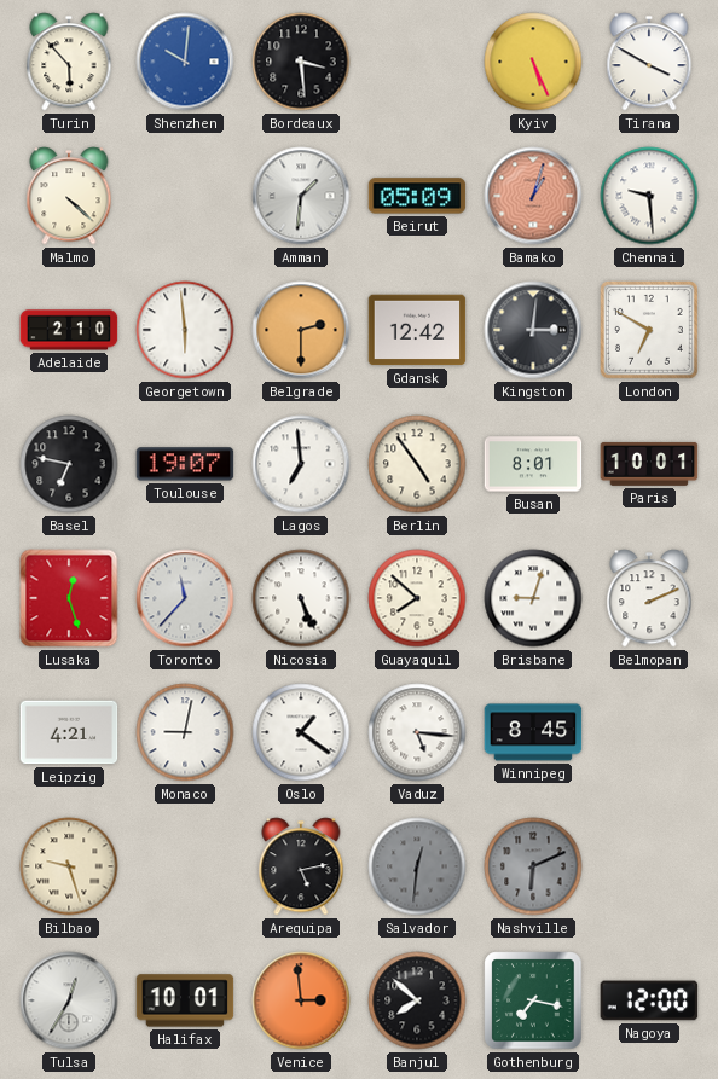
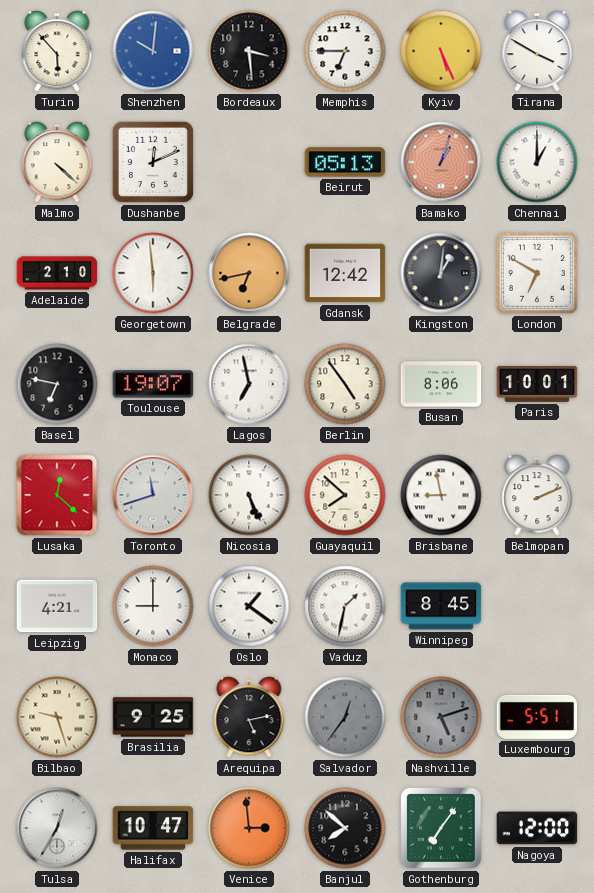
Memphis: none -> 6:45
Dushanbe: none -> 12:11
Amman: 1:31 -> none
Beirut: 05:09 -> 05:13
Chennai: 9:29 -> 1:00
Belgrade: 2:30 -> 6:43
Kingston: 3:01 -> 1:01
Lagos: 6:59 -> 6:58
Busan: 8:01 -> 8:06
Lusaka: 12:27 -> 12:22
Toronto: 11:37 -> 11:42
Brisbane: 9:03 -> 8:58
Monaco: 9:02 -> 9:00
Vaduz: 5:16 -> 1:32
Brasilia: none -> 9:25
Salvador: 12:31 -> 12:36
Nashville: 6:11 -> 5:12
Luxembourg: none -> 5:51
Halifax: 10:01 -> 10:47
Gothenburg: 7:17 -> 7:06
